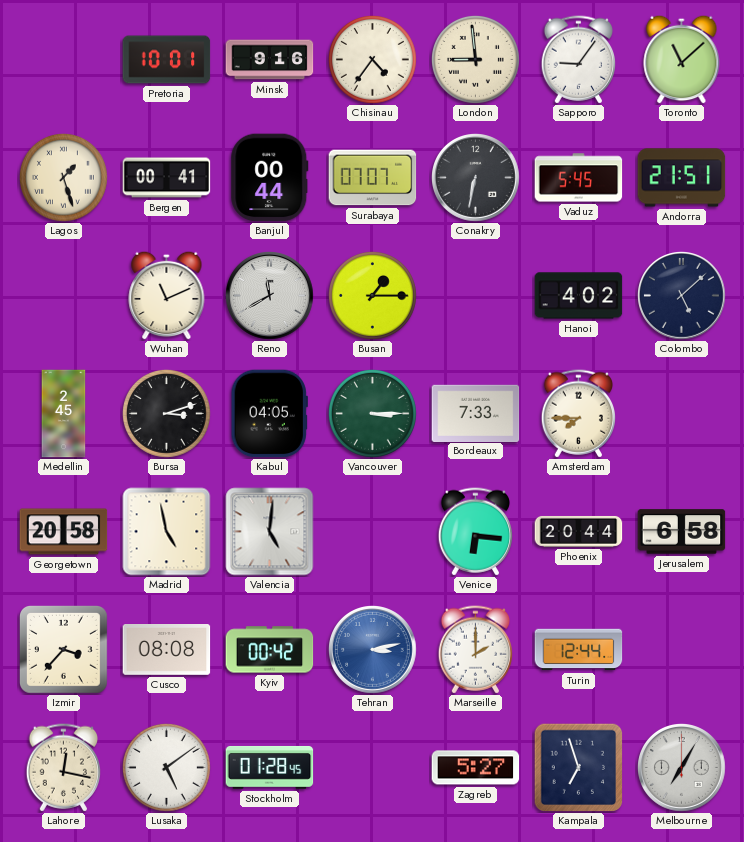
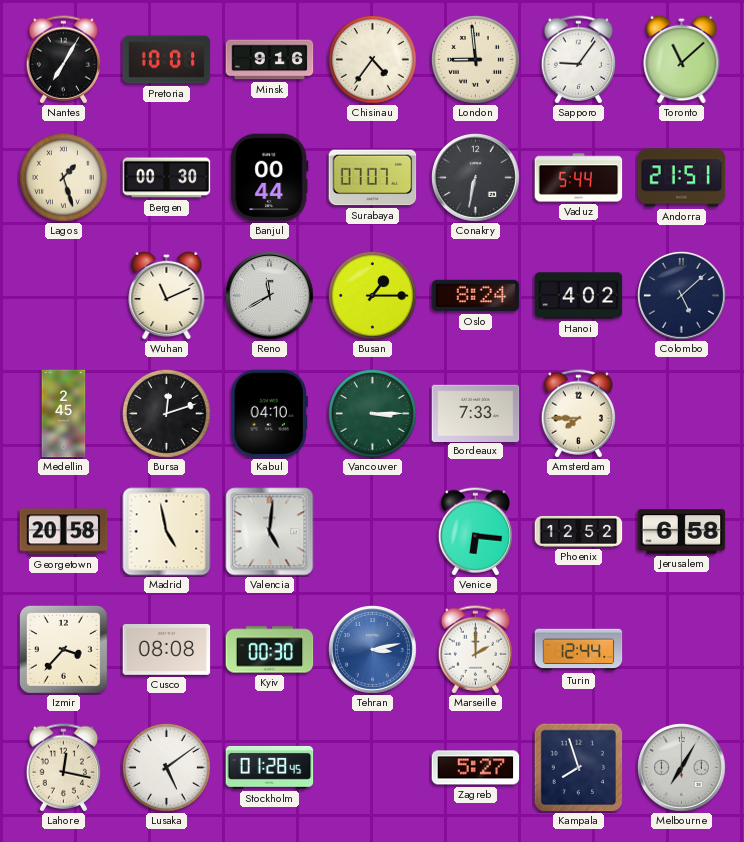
Nantes: none -> 7:05
Bergen: 00:41 -> 00:30
Vaduz: 5:45 -> 5:44
Oslo: none -> 8:24
Bursa: 3:12 -> 12:12
Kabul: 04:05 -> 04:10
Phoenix: 20:44 -> 12:52
Kyiv: 00:42 -> 00:30
Kampala: 6:57 -> 7:57
